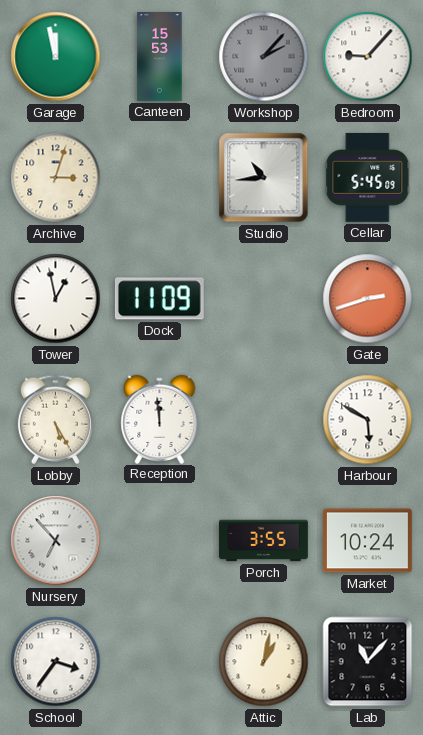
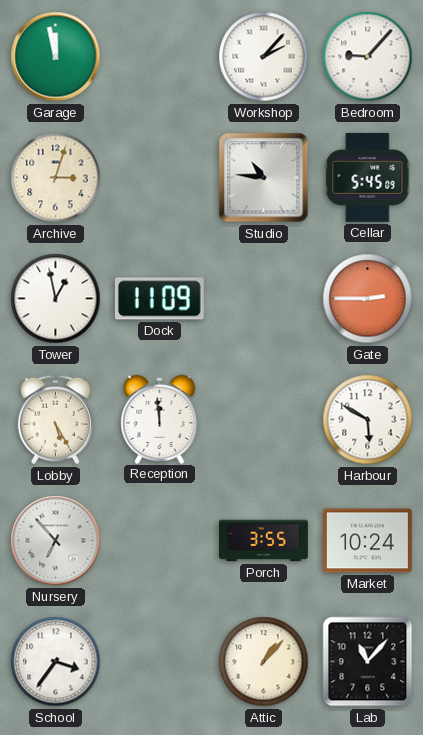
Canteen: 15:53 -> none
Workshop dial: grey -> white
Studio: 10:44 -> 10:46
Gate: 2:42 -> 2:45
Attic: 1:02 -> 1:07
